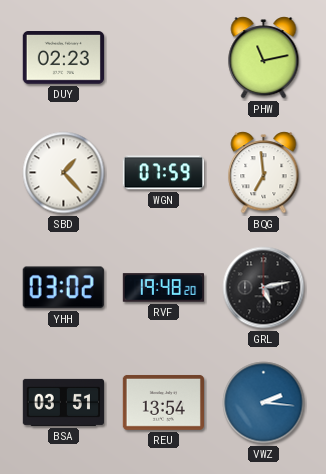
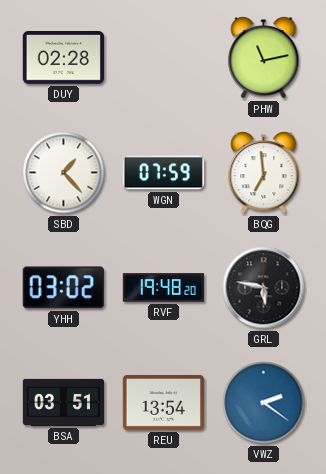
DUY: 02:23 -> 02:28
GRL: 5:13 -> 5:47
VWZ: 2:16 -> 2:21
